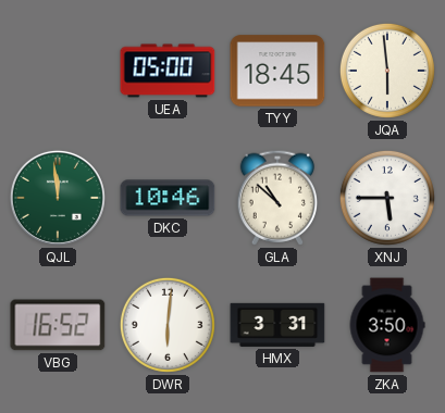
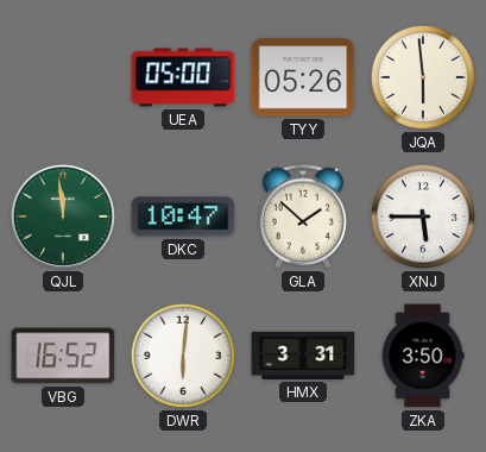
TYY: 18:45 -> 05:26
DKC: 10:46 -> 10:47
GLA: 10:52 -> 1:52
